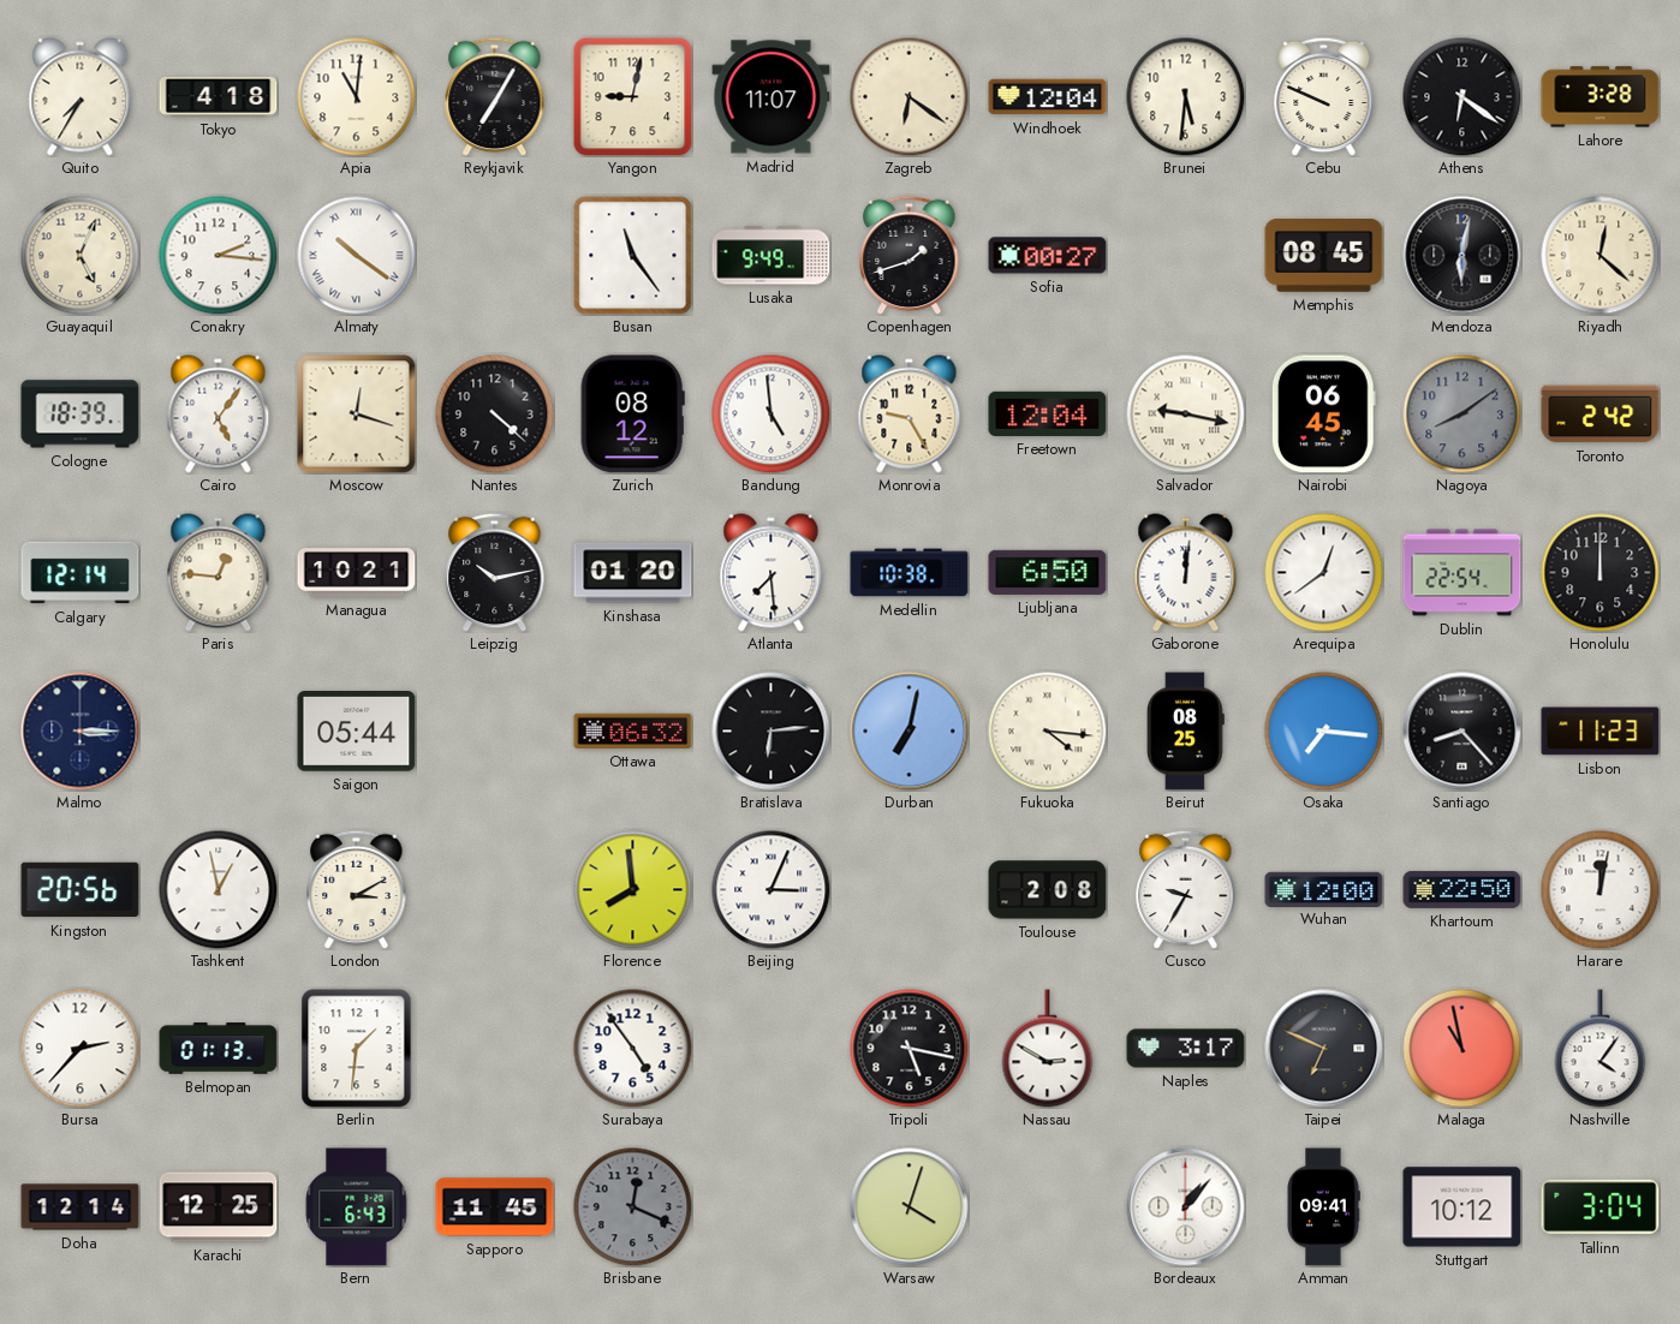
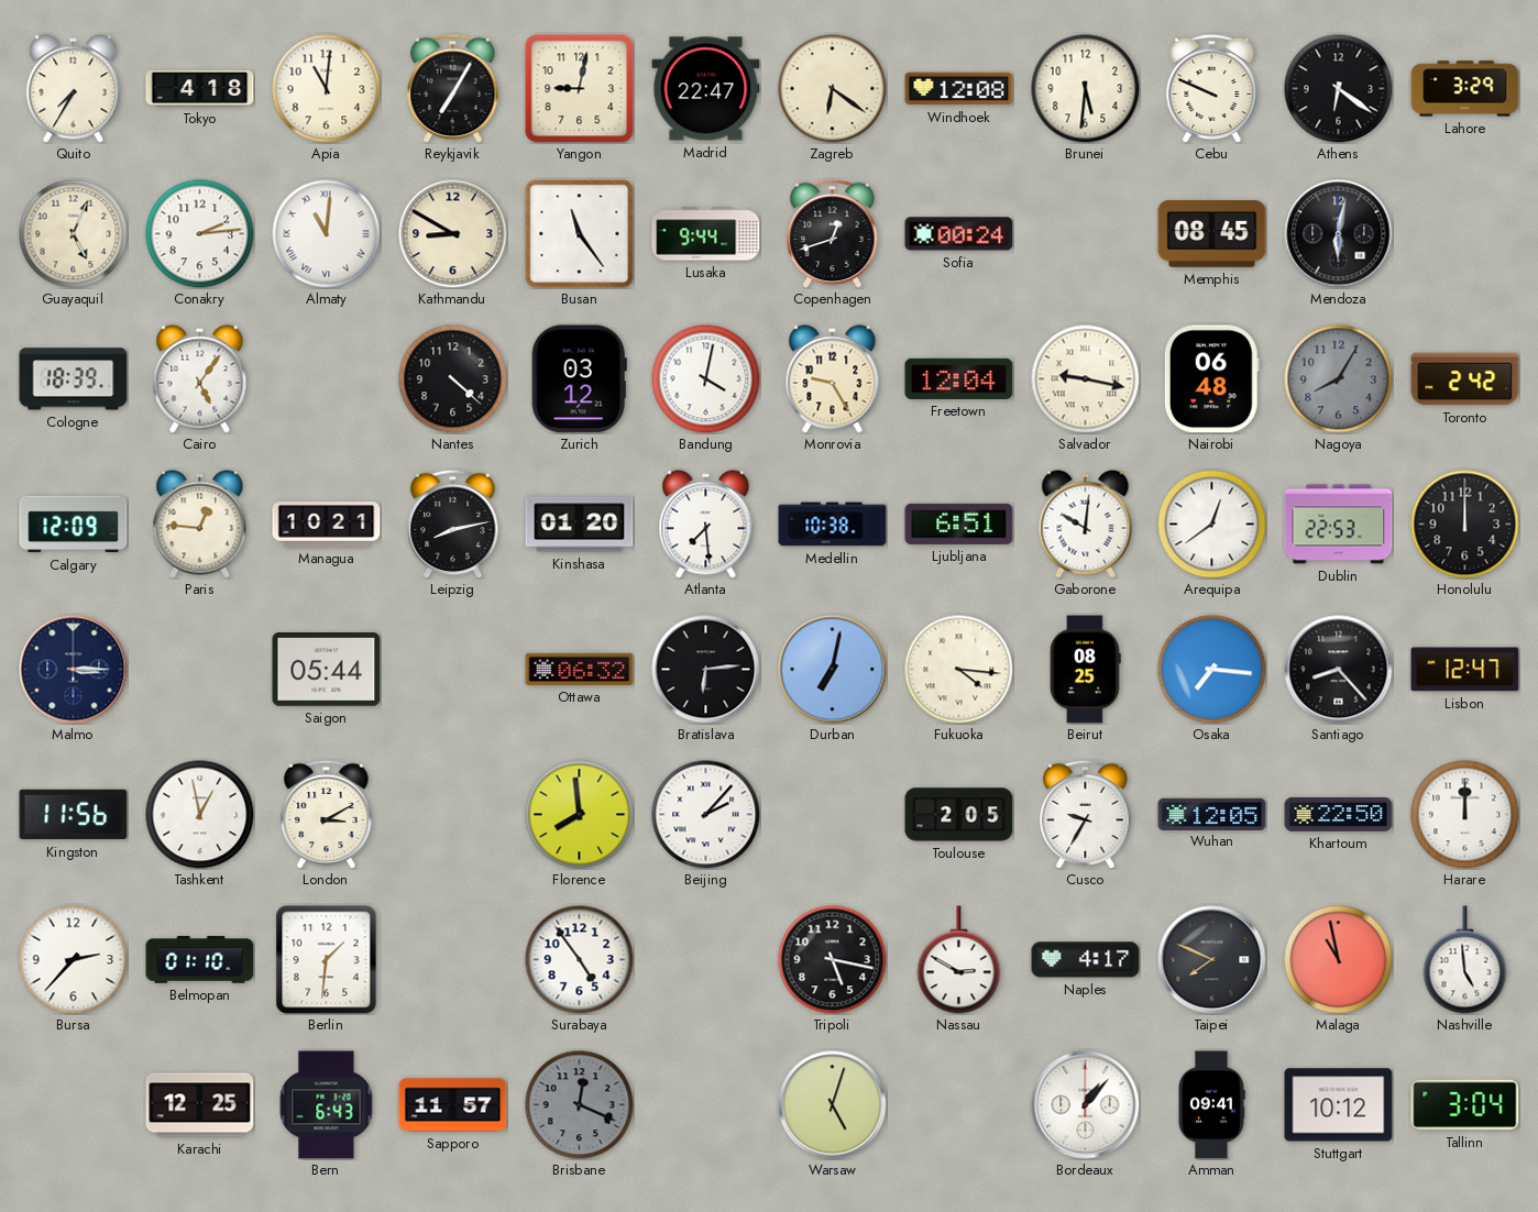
Madrid: 11:07 -> 22:47
Windhoek: 12:04 -> 12:08
Lahore: 3:28 -> 3:29
Conakry: 2:16 -> 2:14
Almaty: 10:21 -> 11:01
Kathmandu: none -> 8:50
Lusaka: 9:49 -> 9:44
Copenhagen: 1:42 -> 12:42
Sofia: 00:27 -> 00:24
Riyadh: 12:22 -> none
Moscow: 12:18 -> none
Zurich: 08:12 -> 03:12
Bandung: 4:59 -> 4:02
Nairobi: 06:45 -> 06:48
Nagoya: 8:09 -> 8:05
Calgary: 12:14 -> 12:09
Leipzig: 10:13 -> 8:13
Ljubljana: 6:50 -> 6:51
Gaborone: 12:01 -> 10:01
Dublin: 22:54 -> 22:53
Lisbon: 11:23 -> 12:47
Kingston: 20:56 -> 11:56
Beijing: 3:04 -> 2:07
Toulouse: 2:08 -> 2:05
Wuhan: 12:00 -> 12:05
Harare: 12:02 -> 12:00
Belmopan: 01:13 -> 01:10
Naples: 3:17 -> 4:17
Taipei: 6:49 -> 7:49
Nashville: 4:06 -> 4:59
Doha: 12:14 -> none
Sapporo: 11:45 -> 11:57
Warsaw: 4:03 -> 5:03
